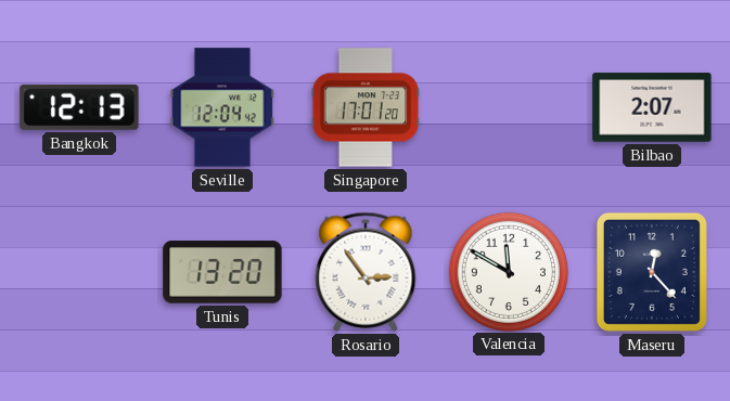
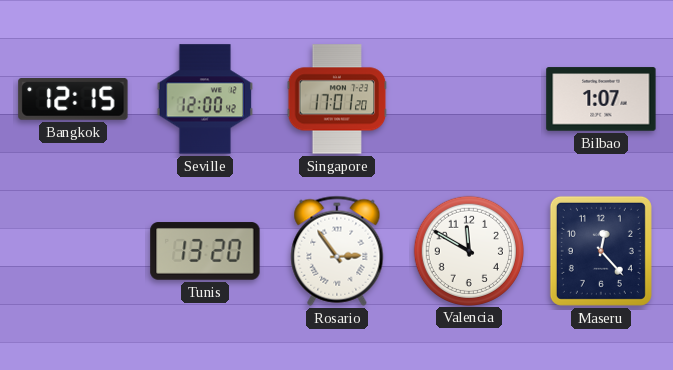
Bangkok: 12:13 -> 12:15
Seville: 12:04 -> 12:00
Bilbao: 2:07 -> 1:07
